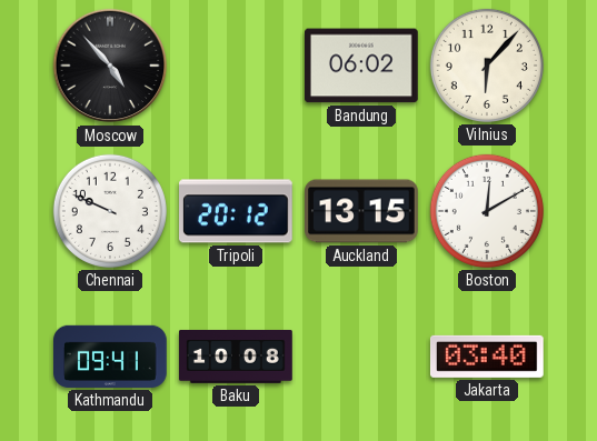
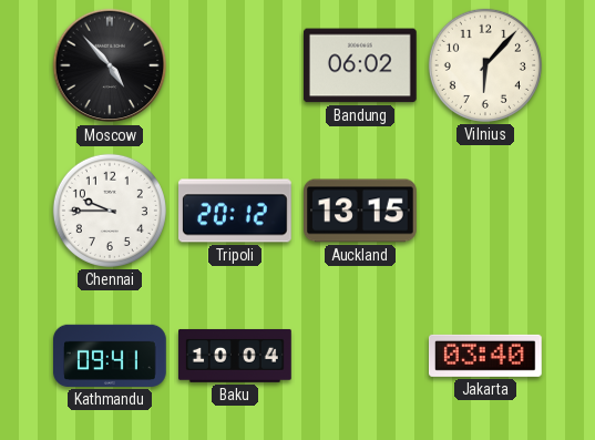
Chennai: 9:49 -> 9:45
Boston: 12:10 -> none
Baku: 10:08 -> 10:04
